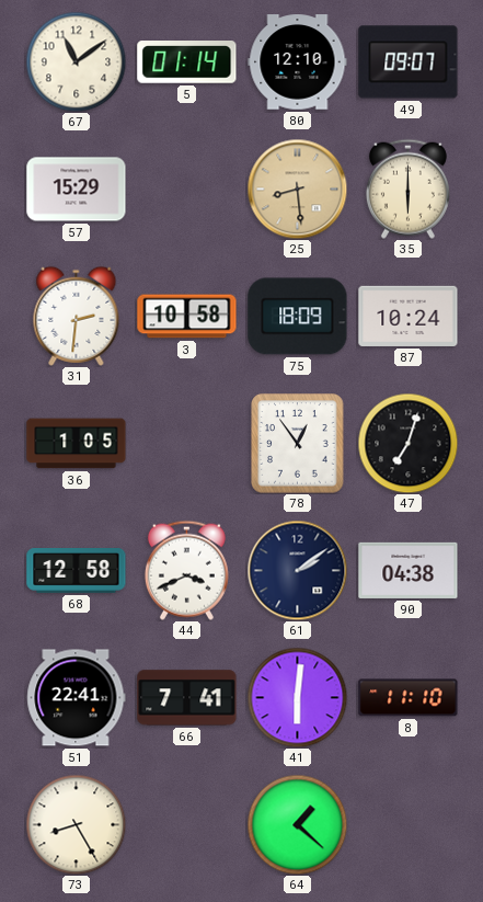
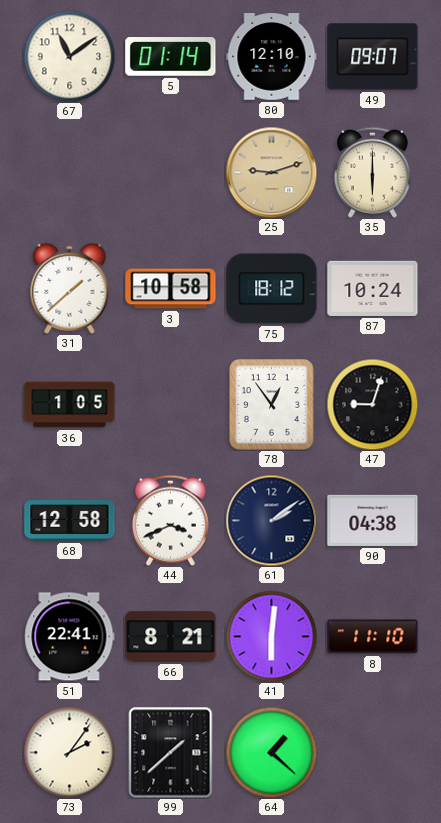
57: 15:29 -> none
25: 8:29 -> 9:12
31: 2:31 -> 1:38
75: 18:09 -> 18:12
47: 7:03 -> 9:03
66: 7:41 -> 8:21
73: 8:25 -> 2:06
99: none -> 1:38
